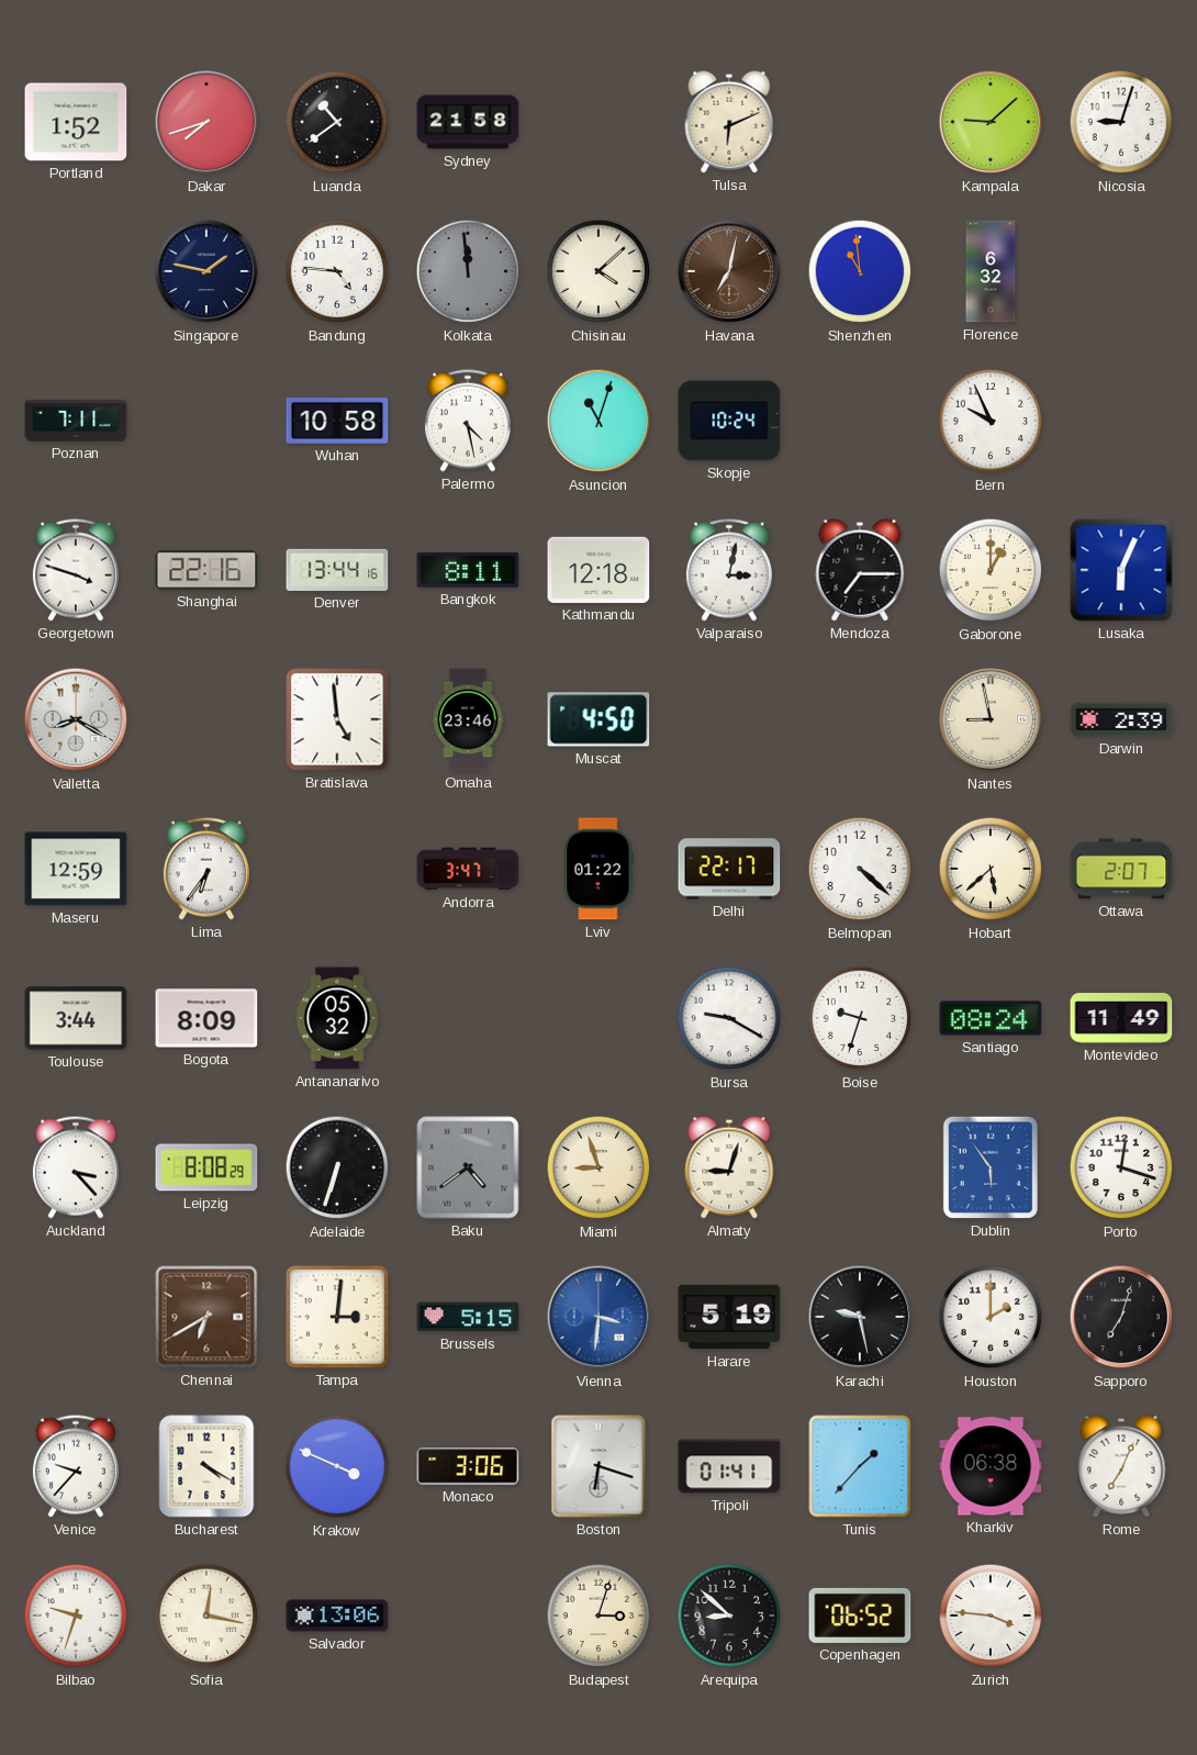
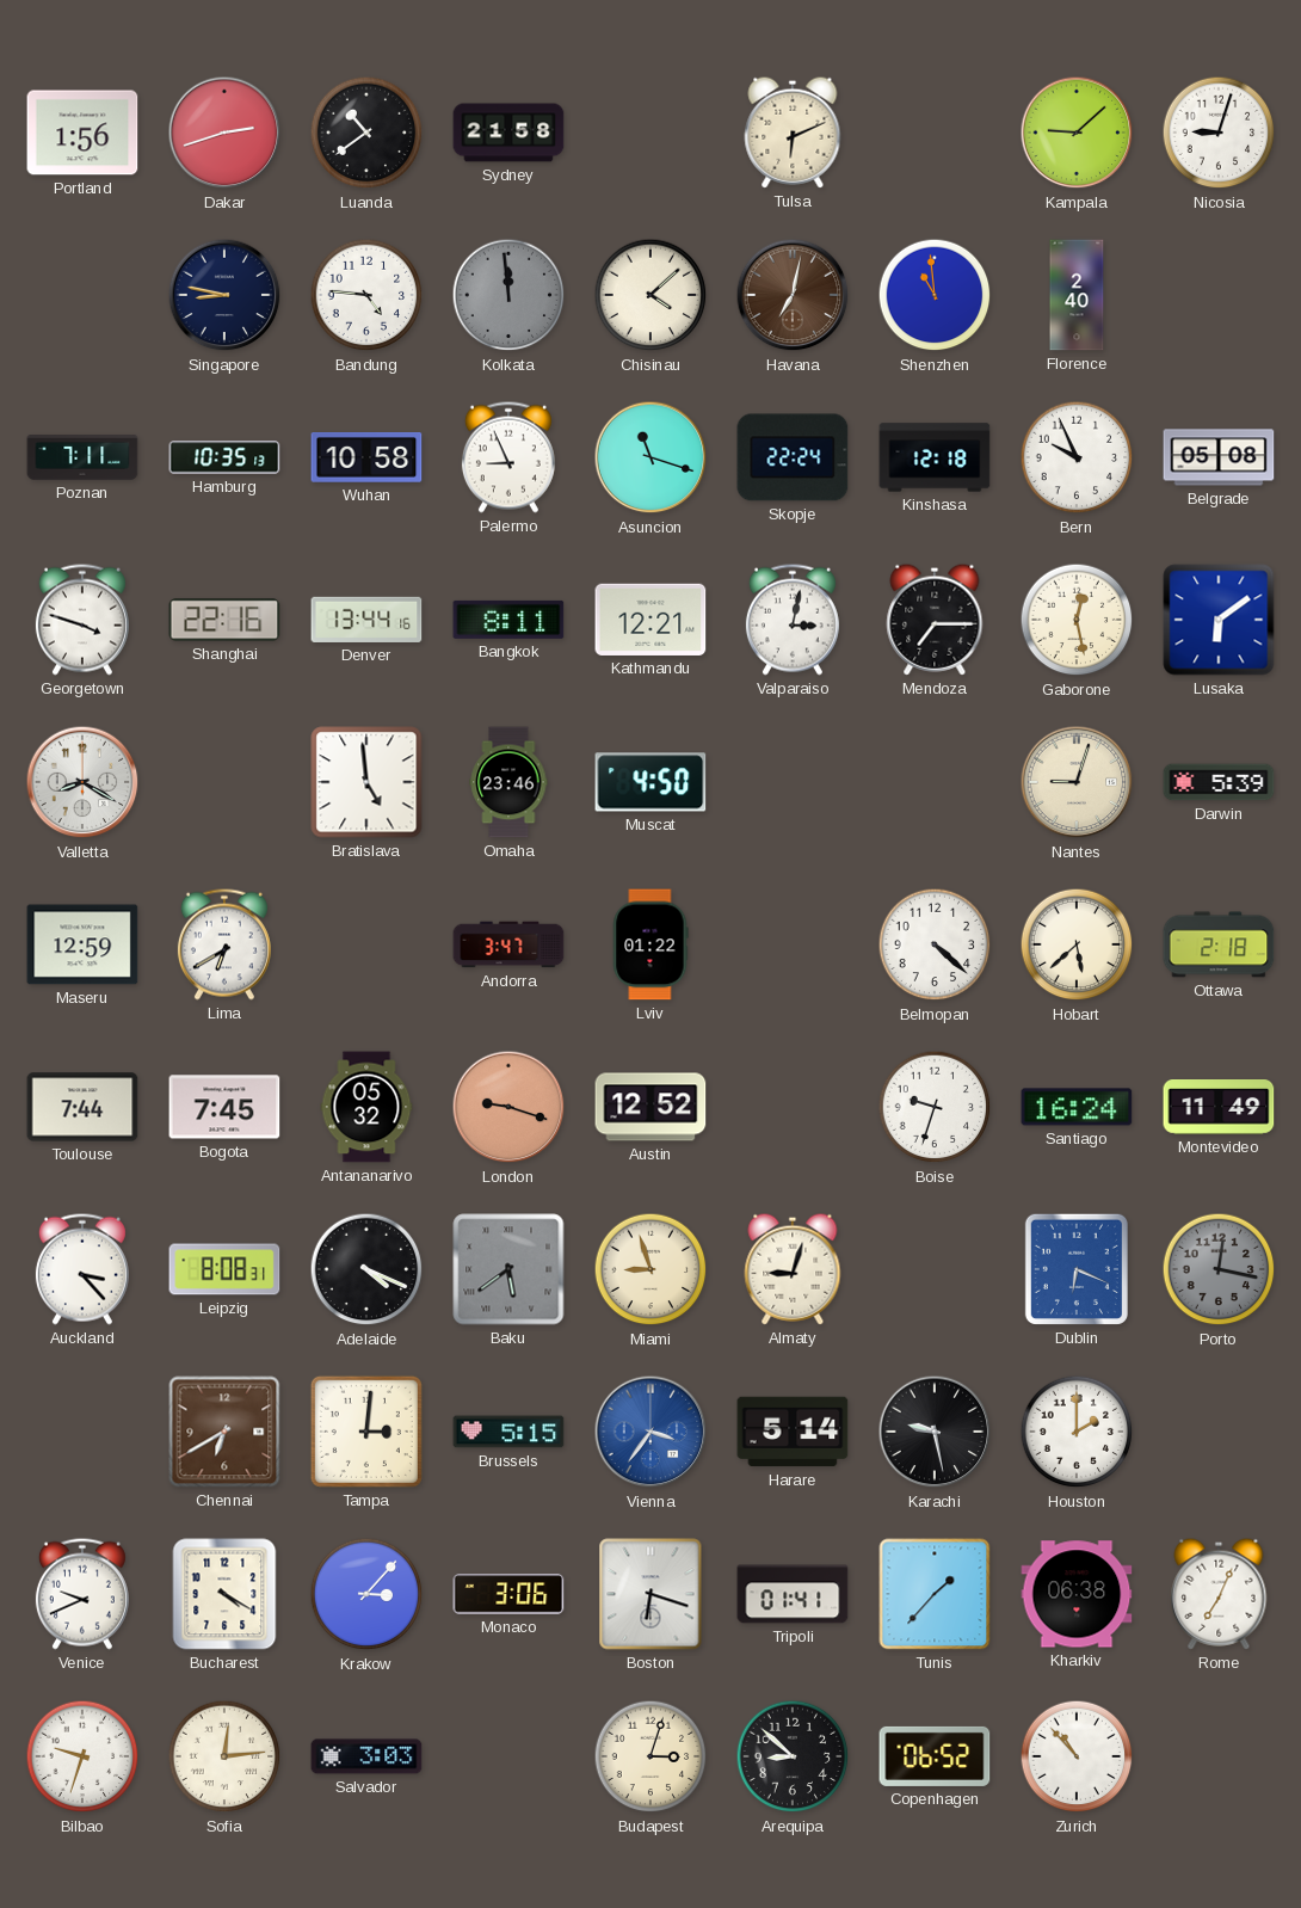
Portland: 1:52 -> 1:56
Dakar: 7:42 -> 2:42
Singapore: 1:47 -> 8:47
Florence: 6:32 -> 2:40
Hamburg: none -> 10:35
Palermo: 4:28 -> 8:56
Asuncion: 11:03 -> 11:18
Skopje: 10:24 -> 22:24
Kinshasa: none -> 12:18
Belgrade: none -> 05:08
Kathmandu: 12:18 -> 12:21
Gaborone: 1:00 -> 12:28
Lusaka: 6:04 -> 6:09
Nantes: 8:58 -> 9:03
Darwin: 2:39 -> 5:39
Lima: 6:36 -> 6:40
Delhi: 22:17 -> none
Ottawa: 2:07 -> 2:18
Toulouse: 3:44 -> 7:44
Bogota: 8:09 -> 7:45
London: none -> 9:18
Austin: none -> 12:52
Bursa: 9:20 -> none
Santiago: 08:24 -> 16:24
Leipzig: 8:08:29 -> 8:08:31
Adelaide: 6:33 -> 4:19
Baku: 4:39 -> 5:39
Dublin: 5:54 -> 6:19
Porto: 12:18 -> 12:17
Porto dial: white -> grey
Vienna: 3:31 -> 3:36
Harare: 5:19 -> 5:14
Sapporo: 7:03 -> none
Venice: 9:37 -> 9:41
Krakow: 3:49 -> 3:07
Sofia: 12:17 -> 12:14
Salvador: 13:06 -> 3:03
Zurich: 3:46 -> 10:53
